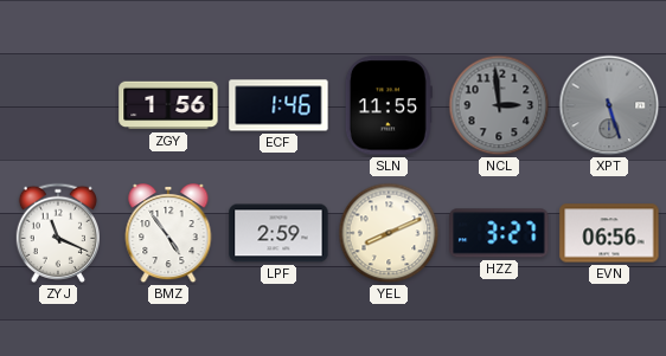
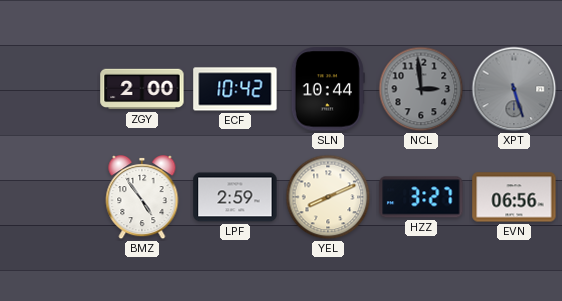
ZGY: 1:56 -> 2:00
ECF: 1:46 -> 10:42
SLN: 11:55 -> 10:44
ZYJ: 11:19 -> none
